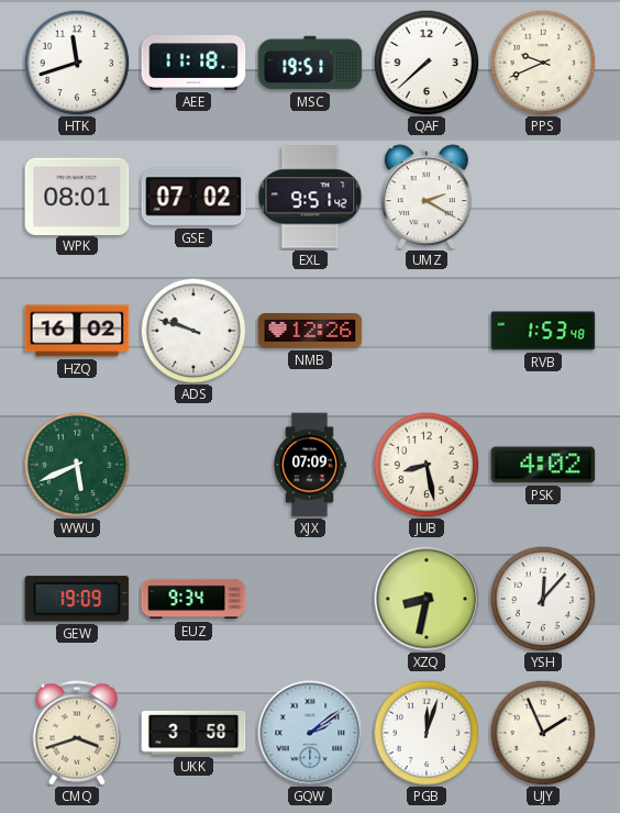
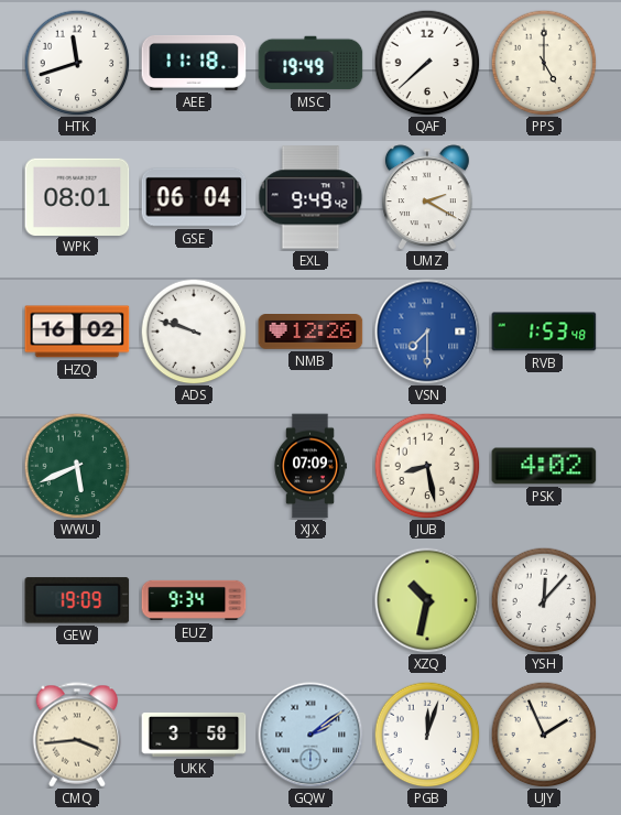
MSC: 19:51 -> 19:49
PPS: 9:41 -> 5:00
GSE: 07:02 -> 06:04
EXL: 9:51 -> 9:49
VSN: none -> 7:30
XZQ: 8:32 -> 10:32
CMQ: 3:42 -> 3:44
